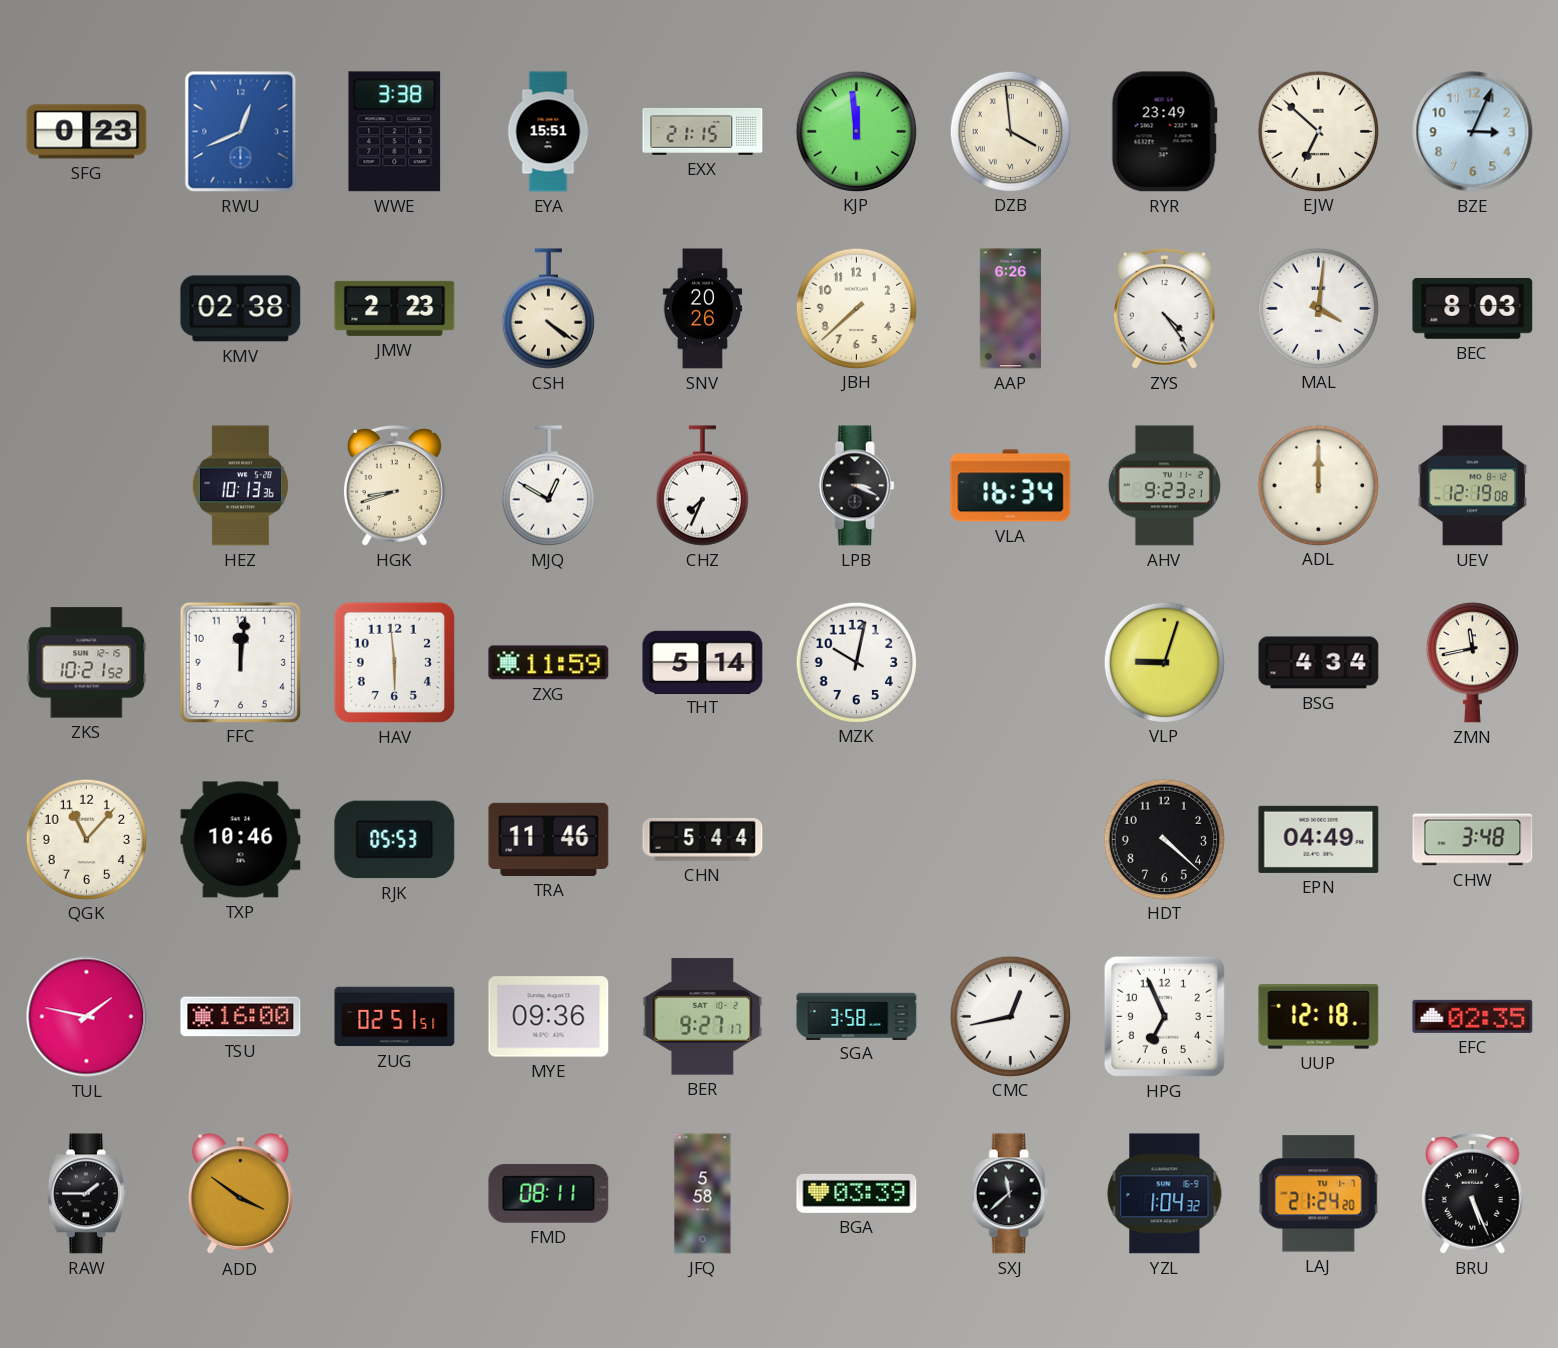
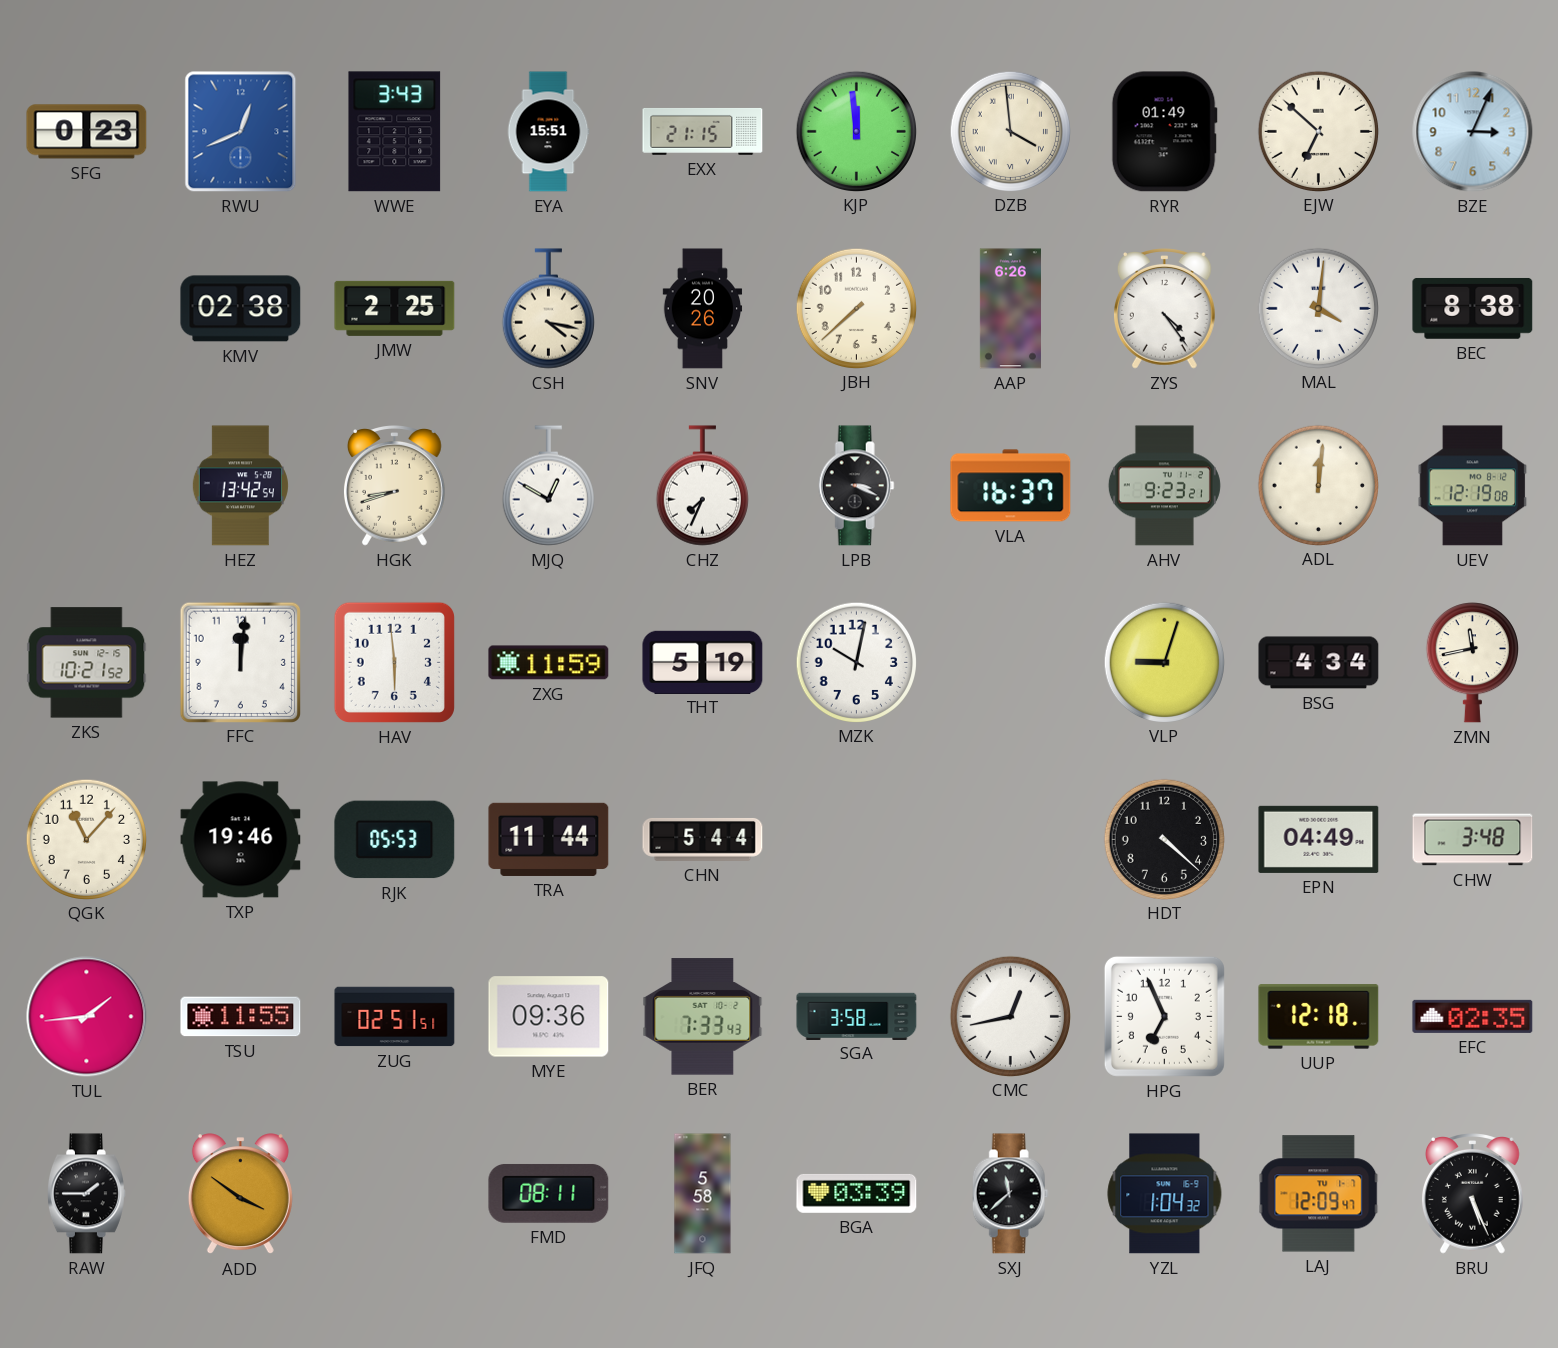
WWE: 3:38 -> 3:43
RYR: 23:49 -> 01:49
JMW: 2:23 -> 2:25
CSH: 4:21 -> 4:17
BEC: 8:03 -> 8:38
HEZ: 10:13 -> 13:42
VLA: 16:34 -> 16:37
ADL: 12:00 -> 12:01
THT: 5:14 -> 5:19
TXP: 10:46 -> 19:46
TRA: 11:46 -> 11:44
TUL: 1:47 -> 1:44
TSU: 16:00 -> 11:55
BER: 9:27 -> 7:33
LAJ: 21:24 -> 12:09
